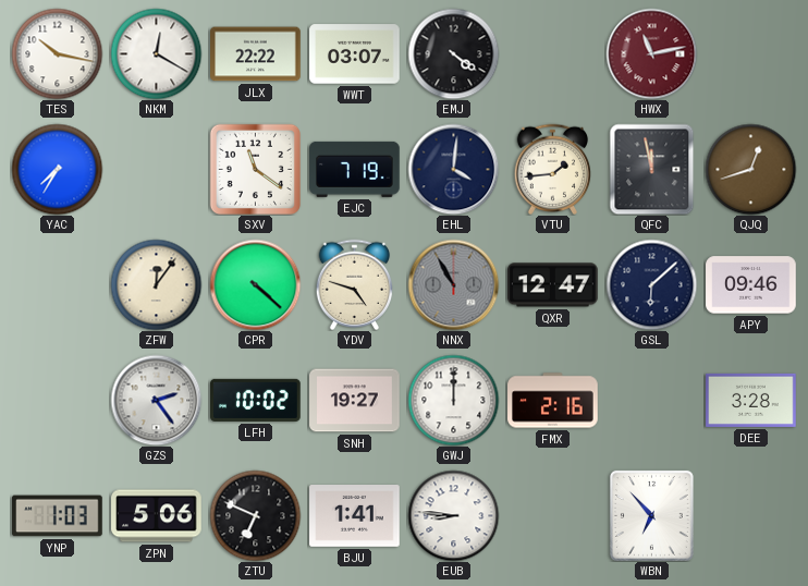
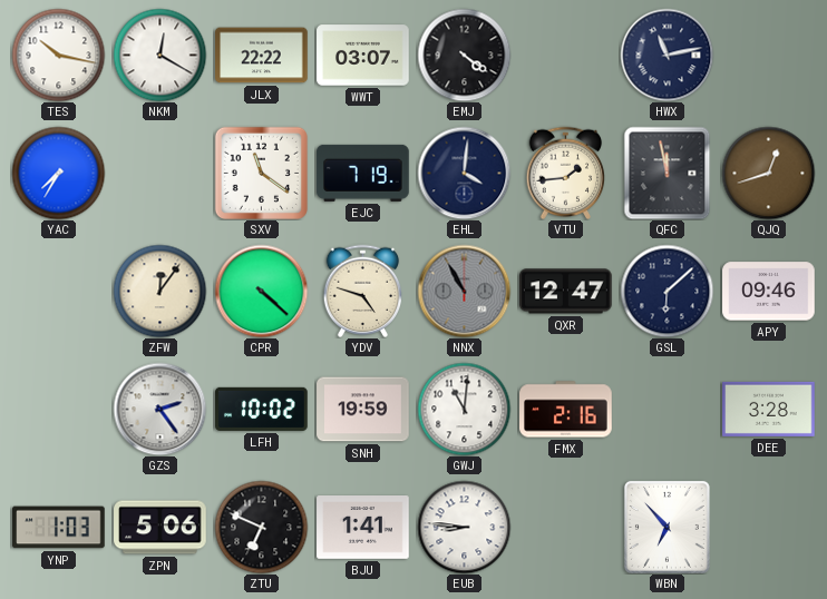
HWX dial: burgundy -> navy
SNH: 19:27 -> 19:59
GWJ: 12:00 -> 11:01
